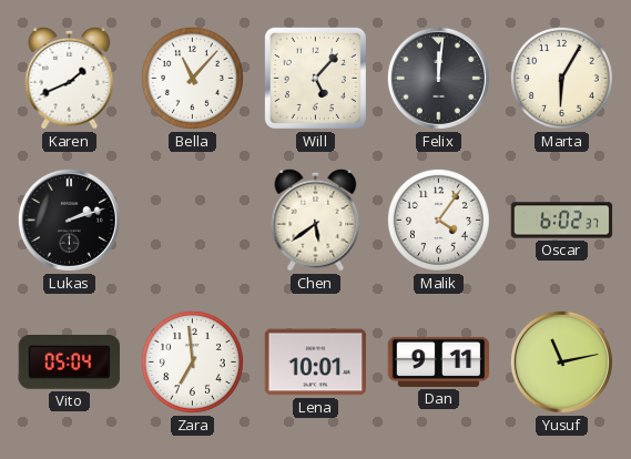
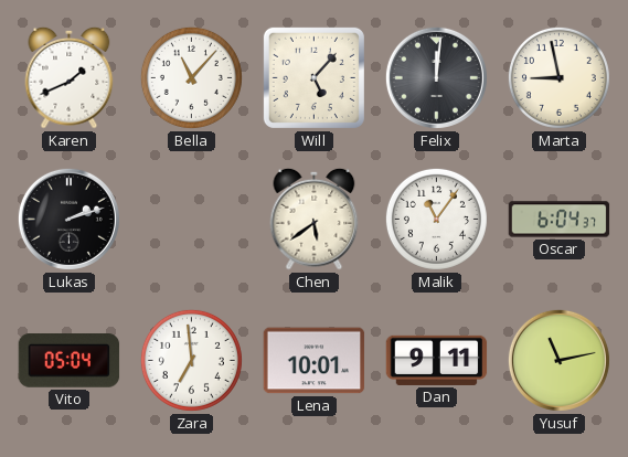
Marta: 6:05 -> 8:58
Malik: 4:06 -> 11:06
Oscar: 6:02 -> 6:04
